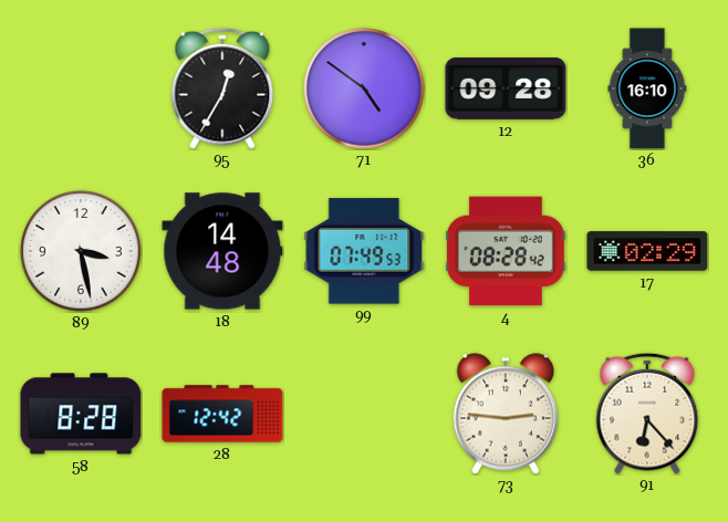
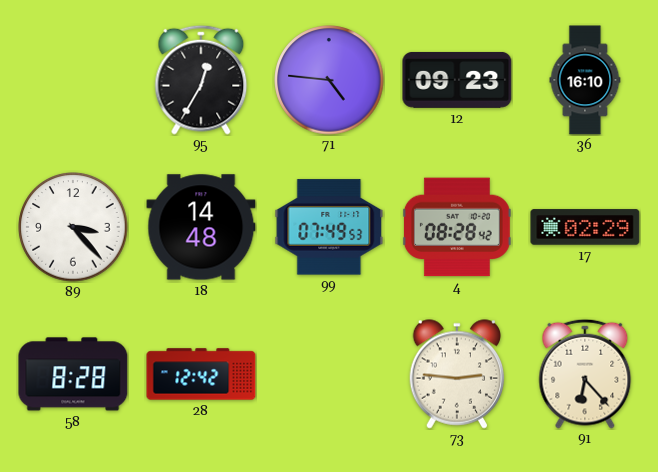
71: 4:51 -> 4:46
12: 09:28 -> 09:23
89: 3:28 -> 3:23
